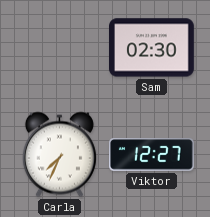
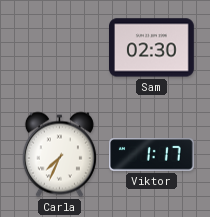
Viktor: 12:27 -> 1:17
